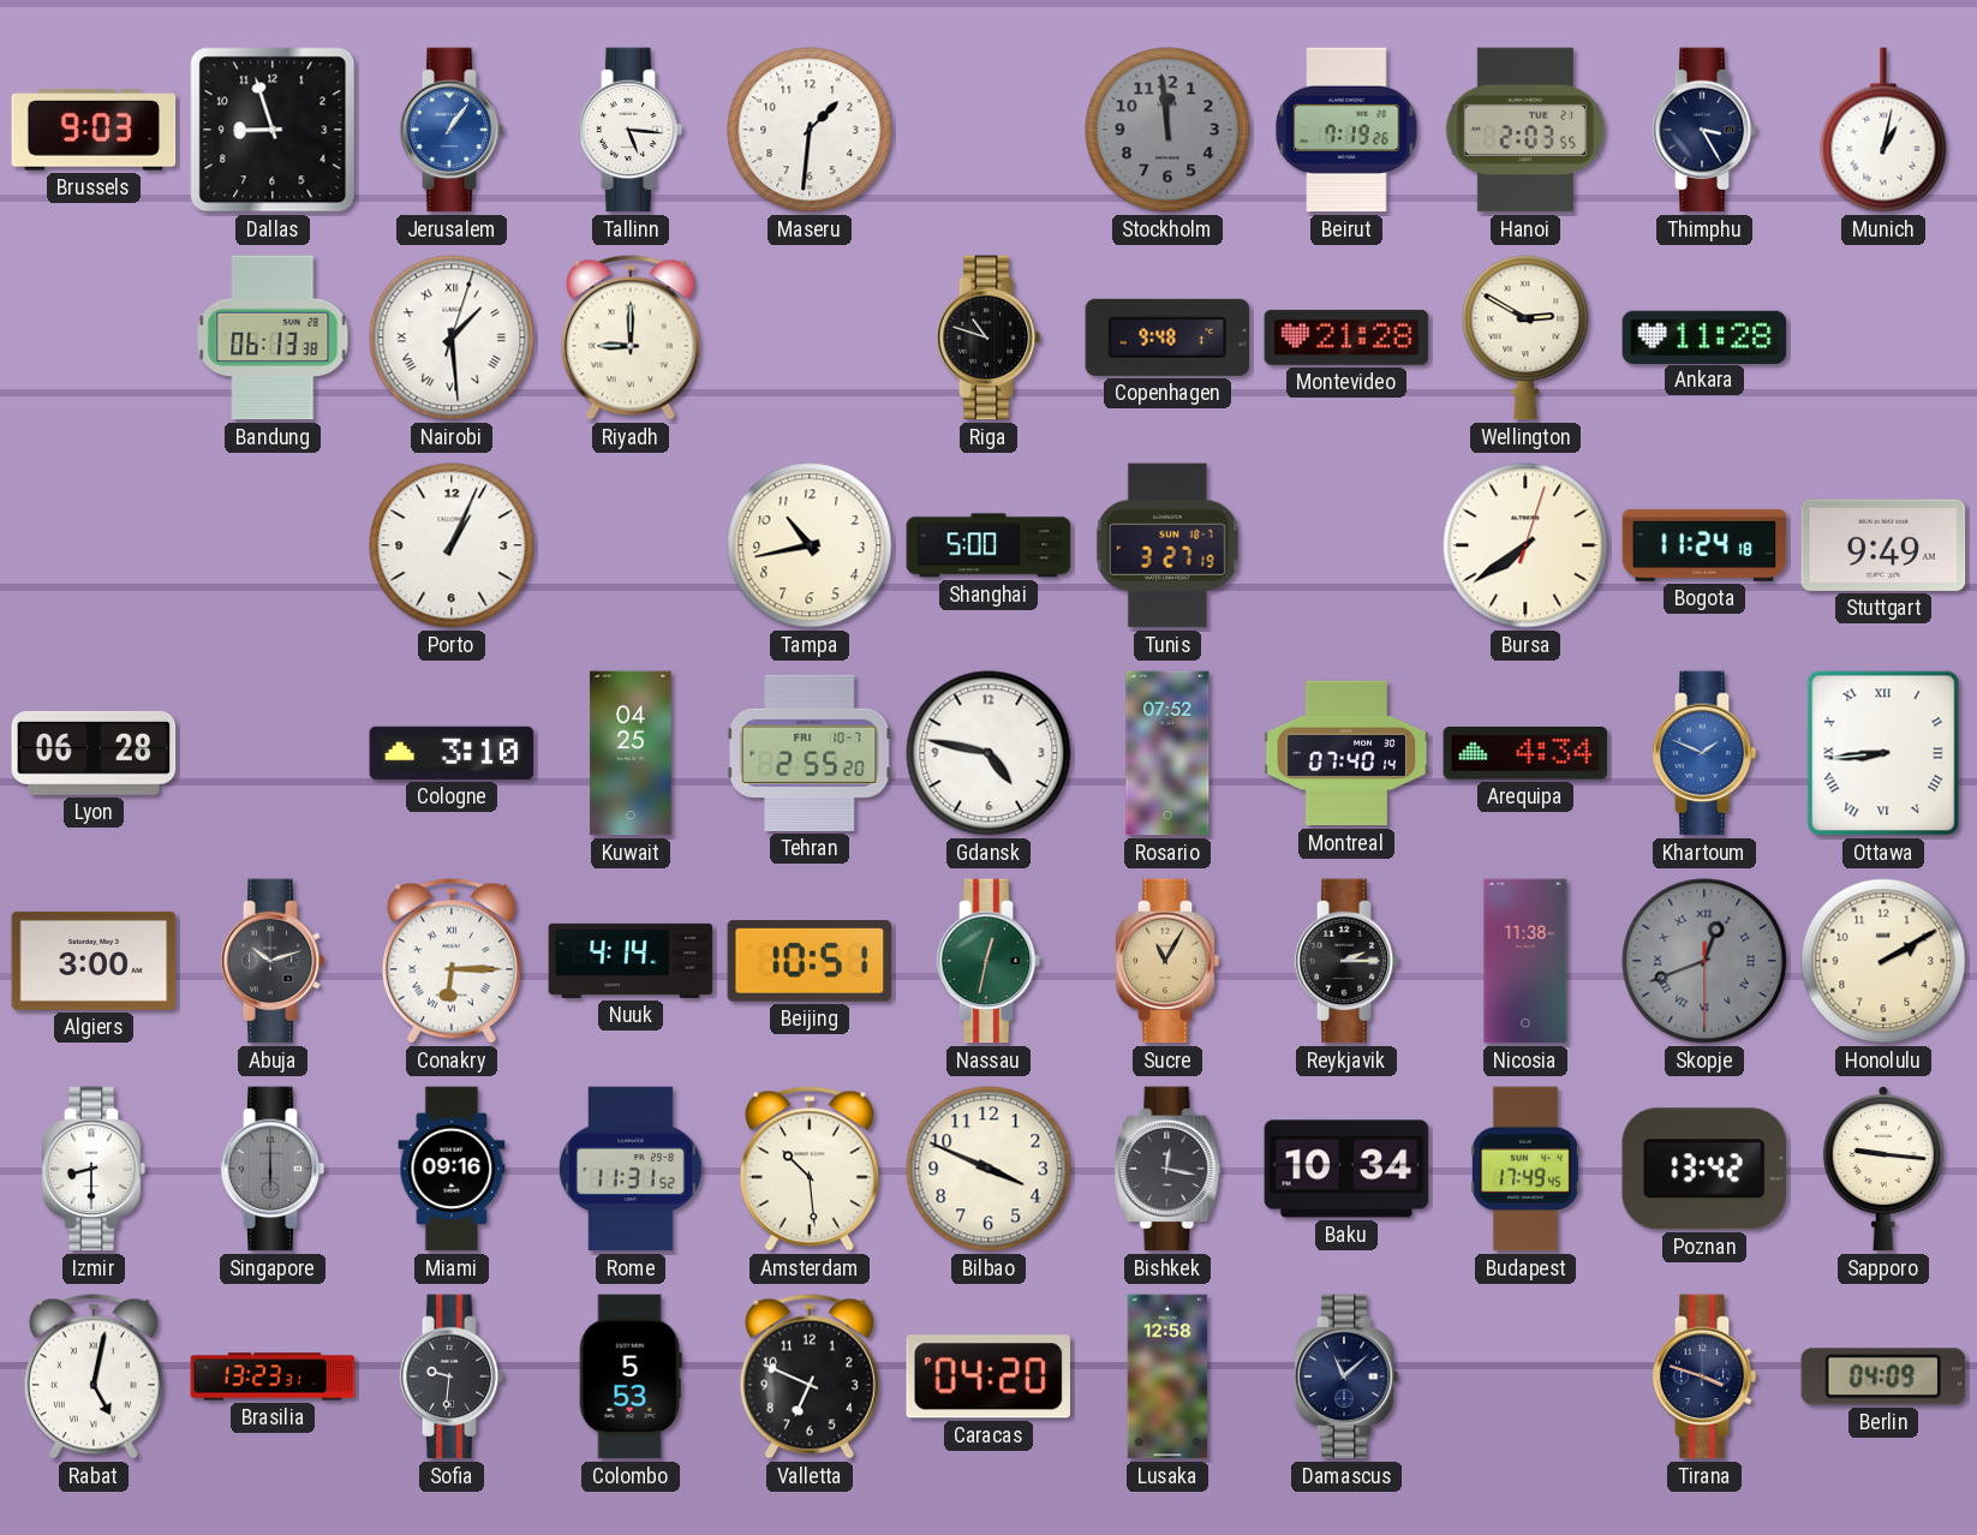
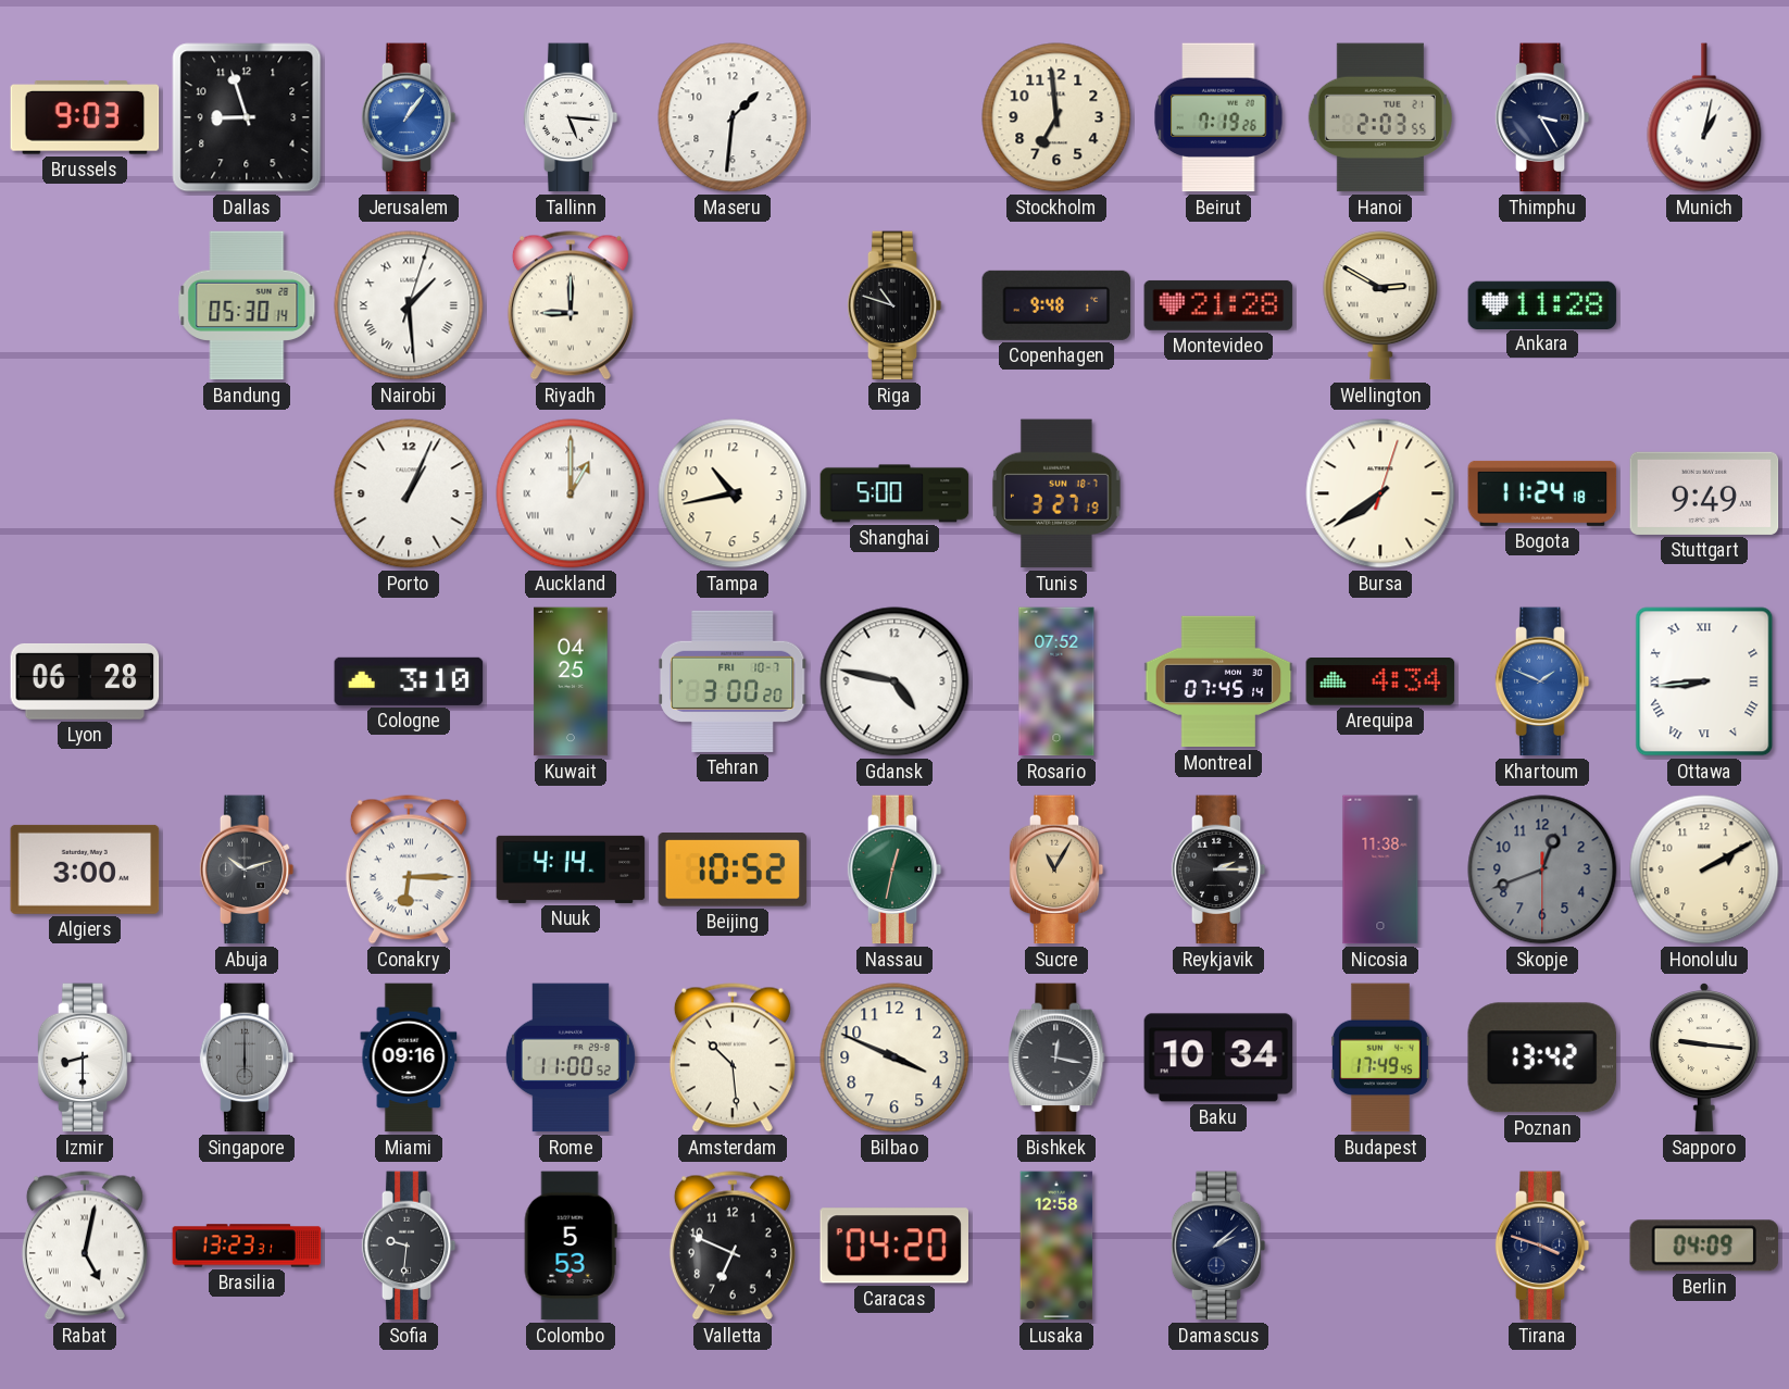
Stockholm: 11:59 -> 6:59
Stockholm dial: grey -> cream
Bandung: 06:13 -> 05:30
Auckland: none -> 1:00
Tehran: 2:55 -> 3:00
Montreal: 07:40 -> 07:45
Beijing: 10:51 -> 10:52
Skopje numerals: Roman -> Arabic
Rome: 11:31 -> 11:00
Damascus: 11:08 -> 2:08
